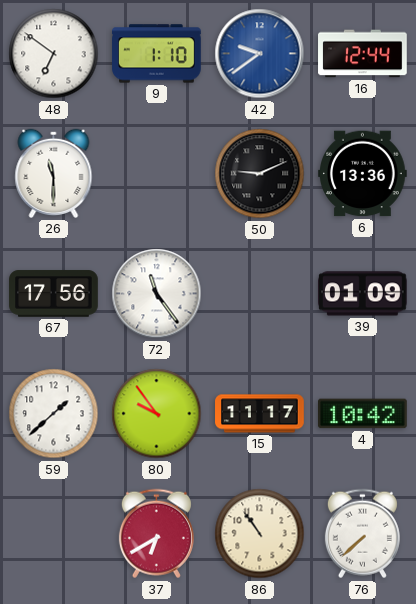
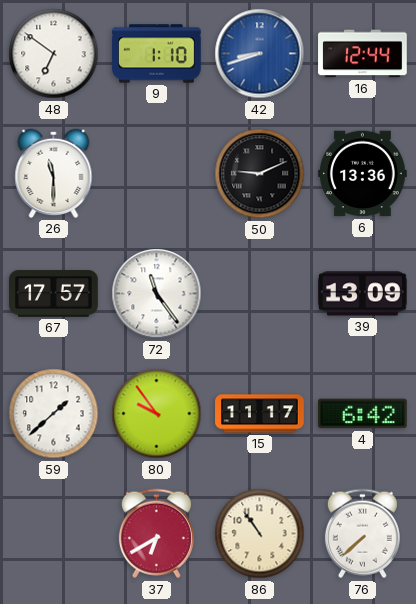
42: 9:39 -> 8:42
67: 17:56 -> 17:57
39: 01:09 -> 13:09
4: 10:42 -> 6:42
